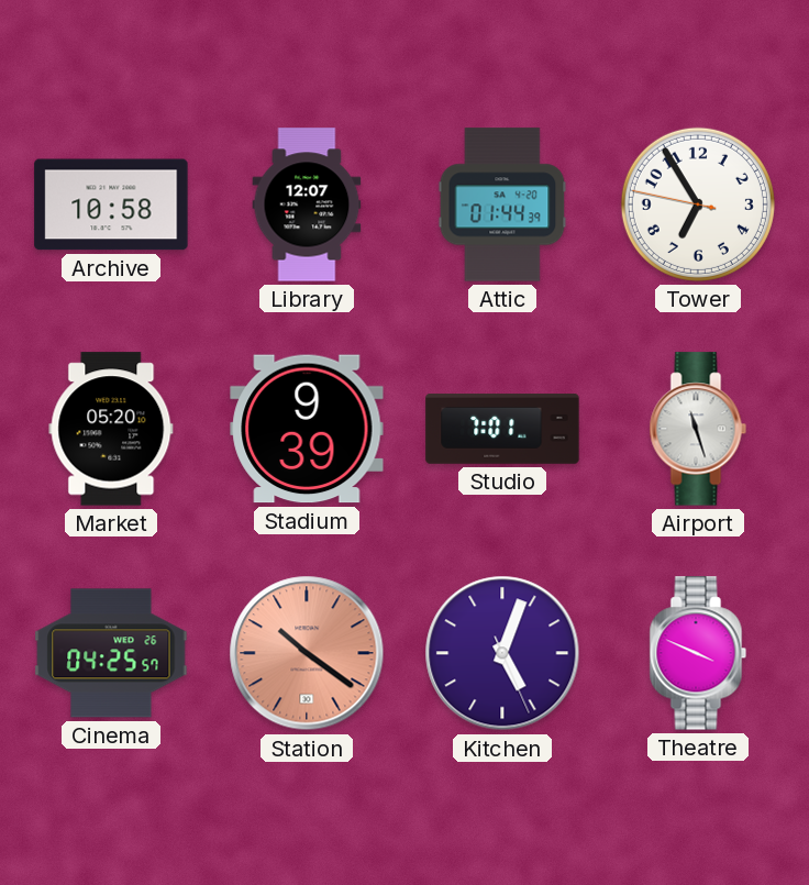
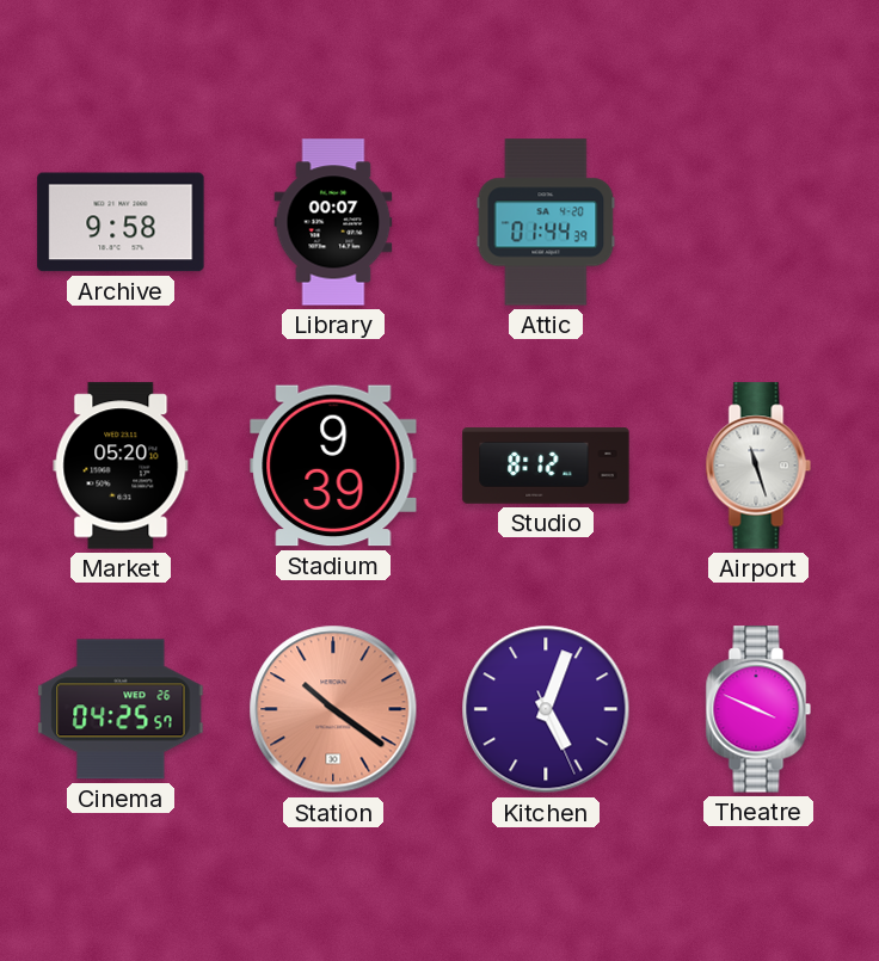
Archive: 10:58 -> 9:58
Library: 12:07 -> 00:07
Tower: 6:54 -> none
Studio: 7:01 -> 8:12
